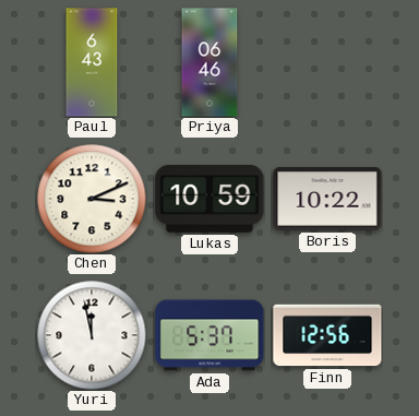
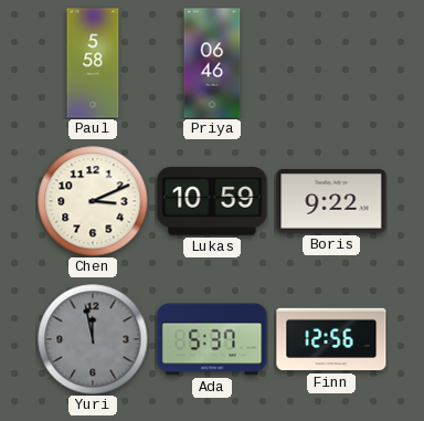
Paul: 6:43 -> 5:58
Boris: 10:22 -> 9:22
Yuri dial: white -> grey
